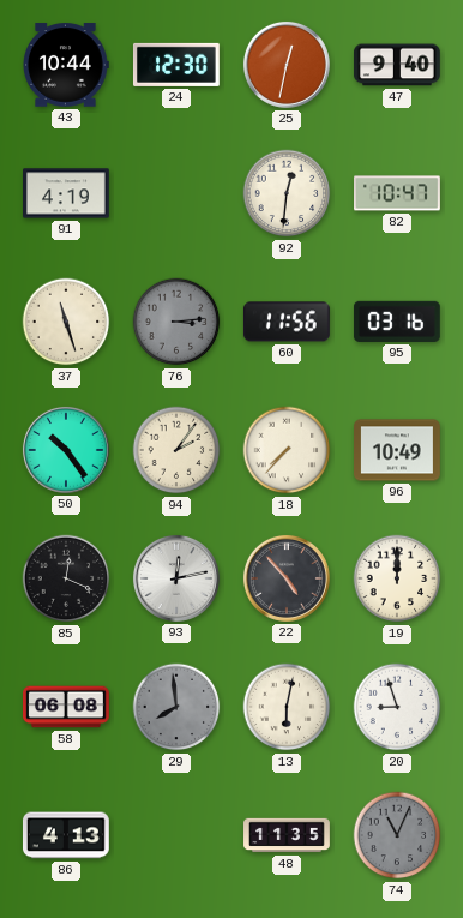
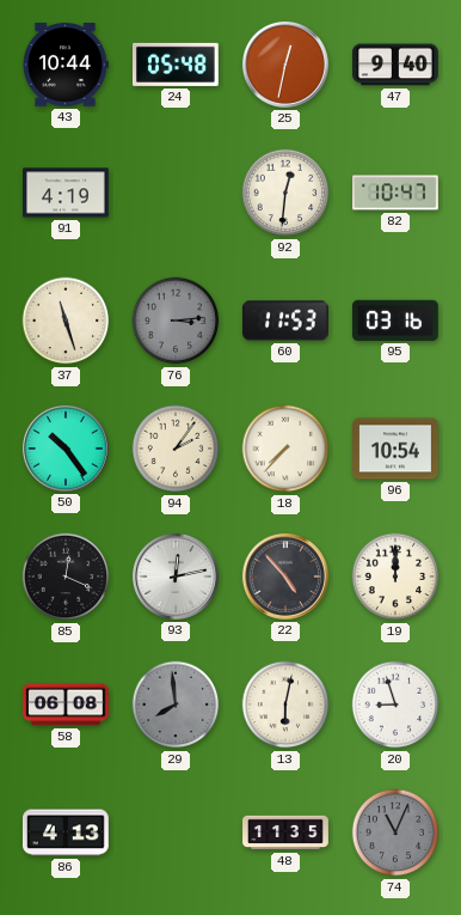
24: 12:30 -> 05:48
60: 11:56 -> 11:53
96: 10:49 -> 10:54
